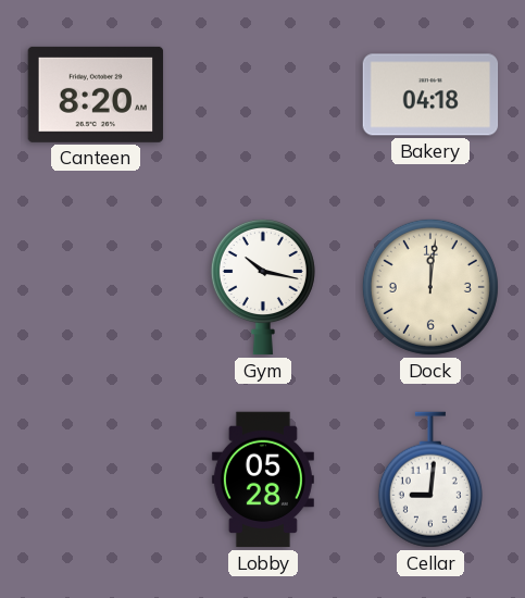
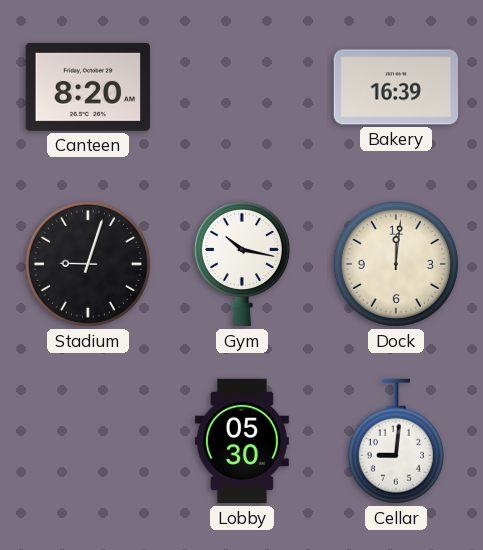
Bakery: 04:18 -> 16:39
Stadium: none -> 9:03
Lobby: 05:28 -> 05:30
